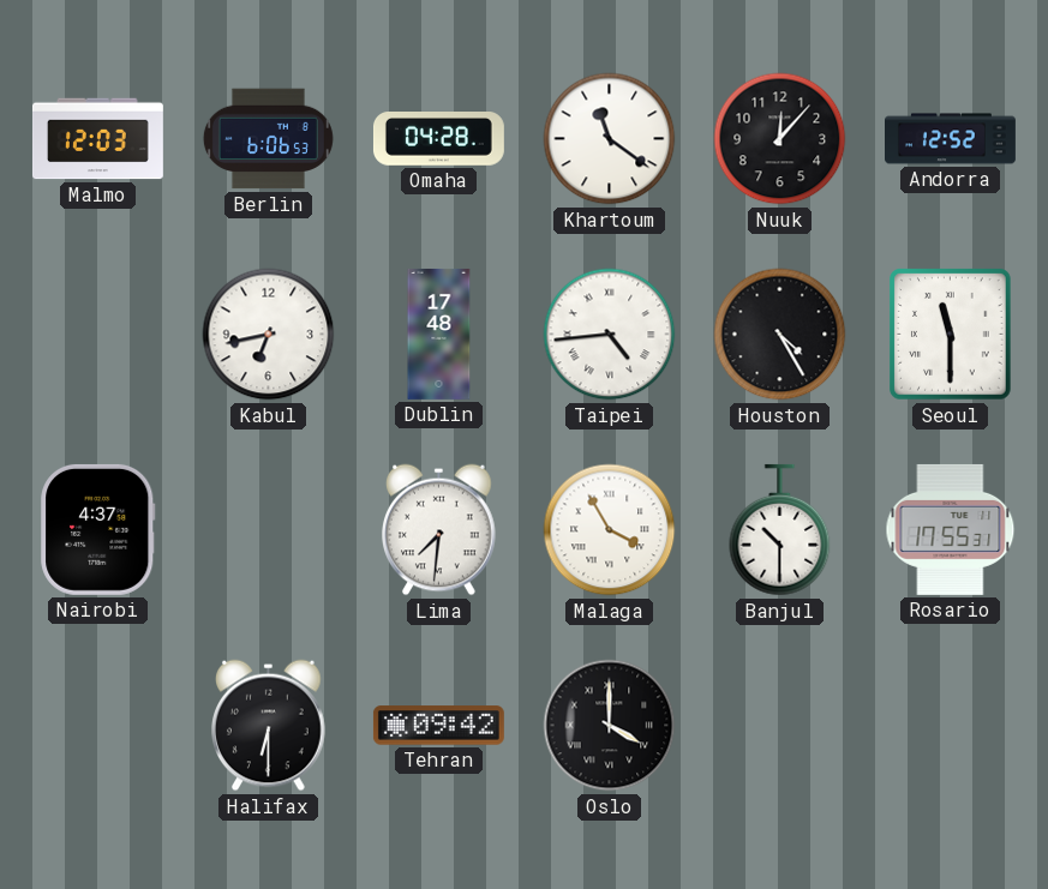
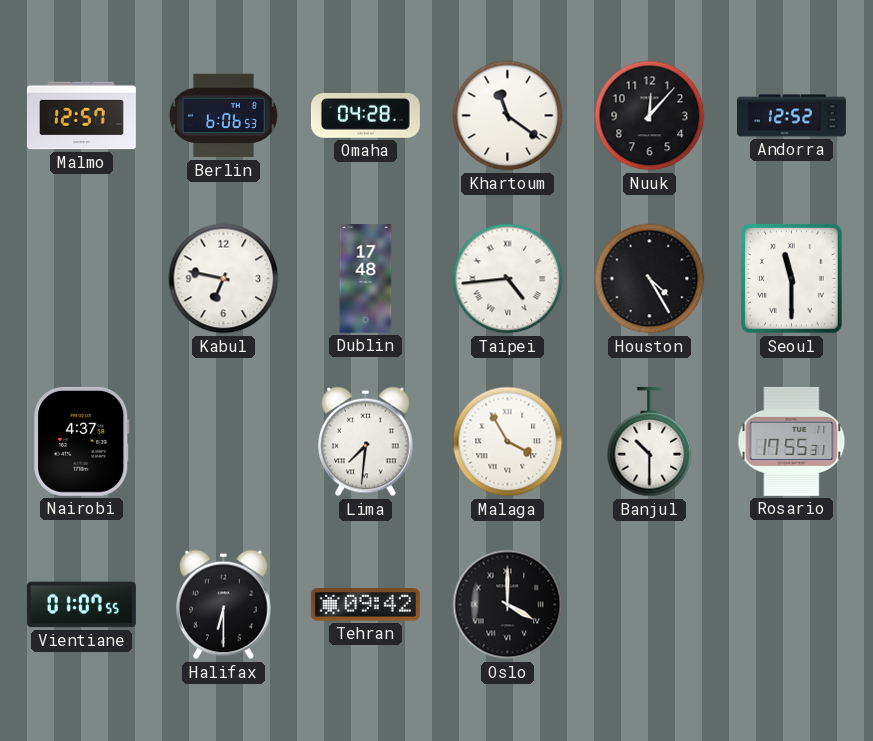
Malmo: 12:03 -> 12:57
Kabul: 6:43 -> 6:47
Vientiane: none -> 01:07
